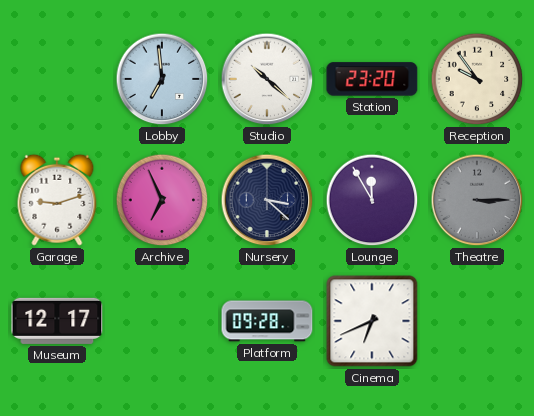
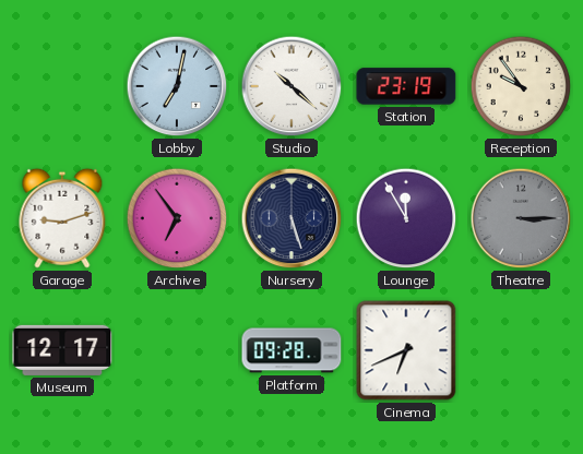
Lobby: 6:59 -> 7:02
Station: 23:20 -> 23:19
Archive: 6:56 -> 6:54
Nursery: 3:22 -> 5:27
